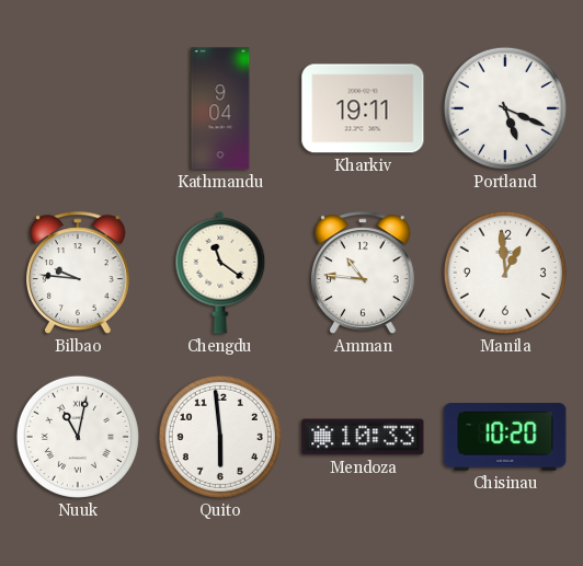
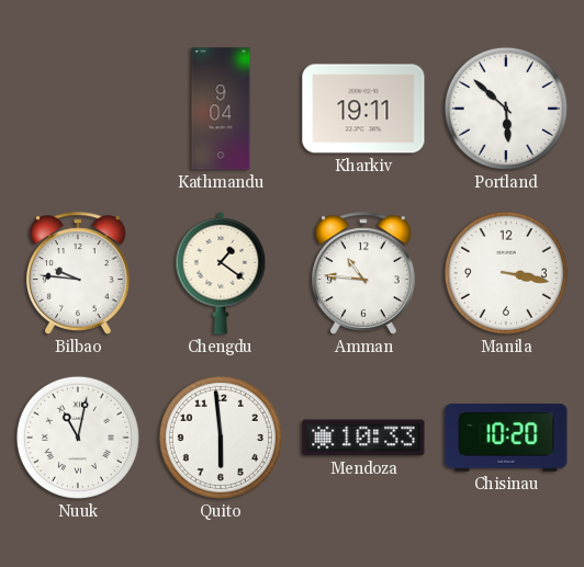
Portland: 5:19 -> 5:52
Chengdu: 11:21 -> 1:21
Manila: 12:59 -> 3:17
